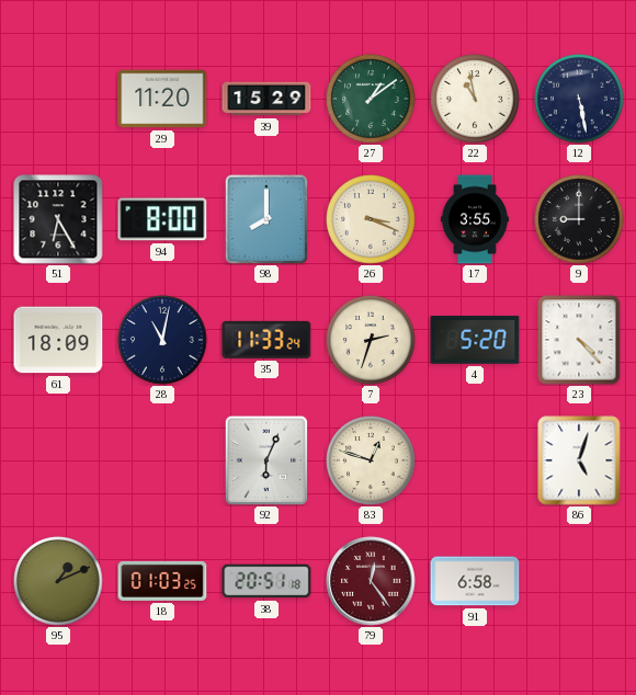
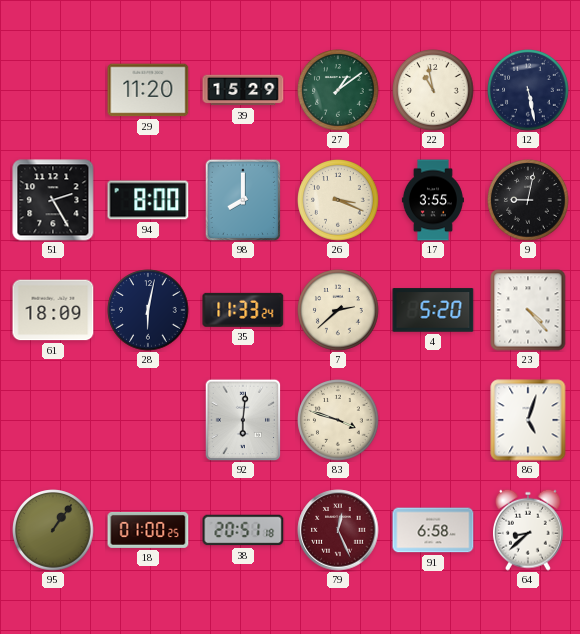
51: 6:25 -> 2:25
9: 9:00 -> 9:02
28: 11:02 -> 6:02
7: 2:33 -> 2:38
92: 6:04 -> 6:01
83: 12:48 -> 3:48
95: 1:11 -> 1:06
18: 01:03 -> 01:00
79: 12:24 -> 12:26
64: none -> 8:38
